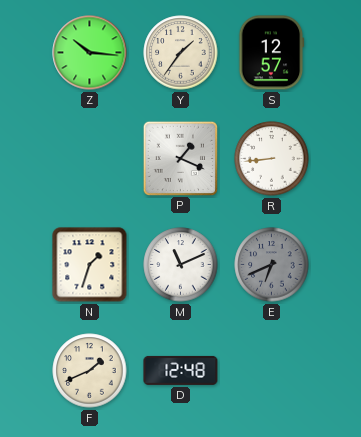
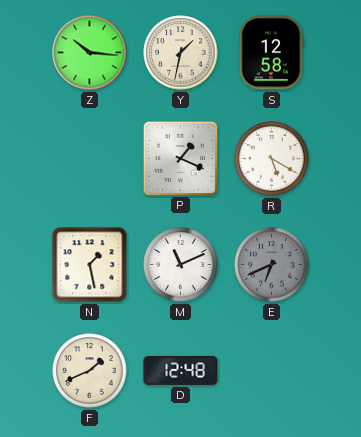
Y: 1:36 -> 1:32
S: 12:57 -> 12:58
R: 8:44 -> 5:20
N: 1:33 -> 1:28
